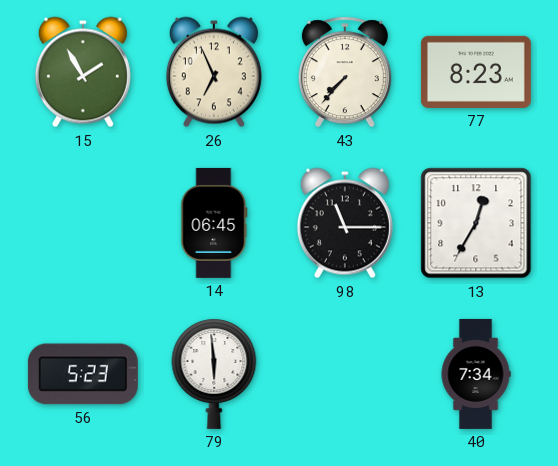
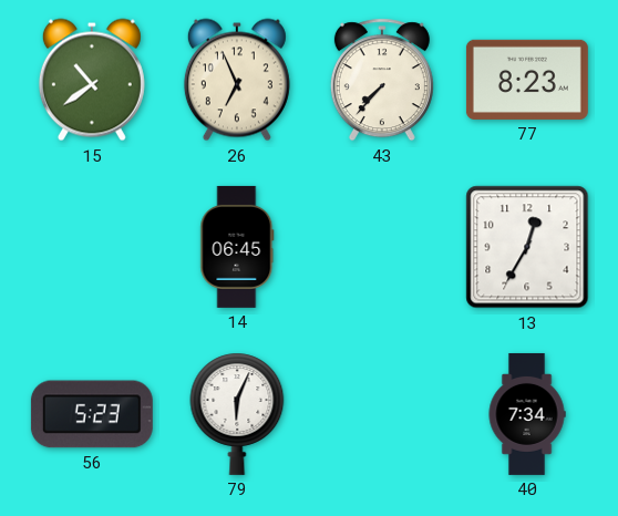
15: 1:55 -> 10:39
98: 11:15 -> none
79: 5:59 -> 6:04
